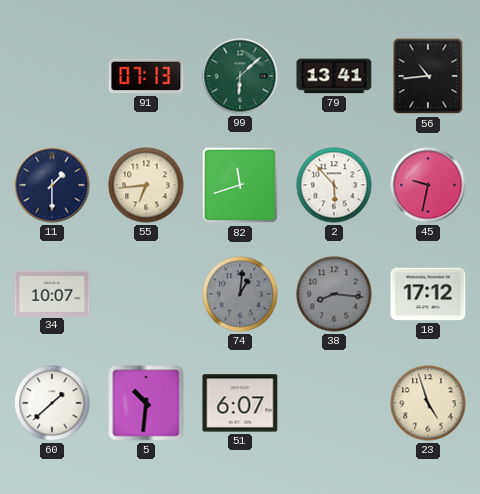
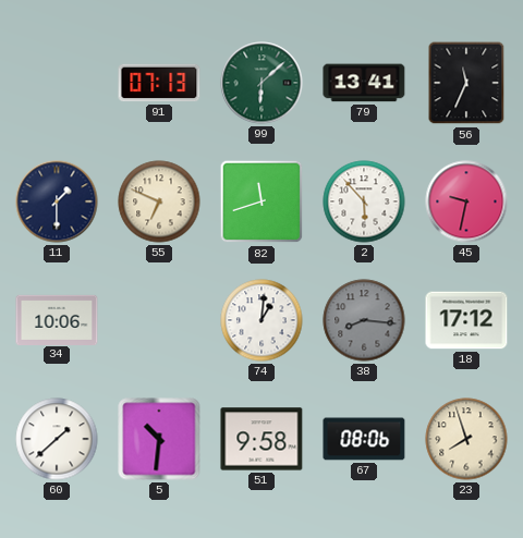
56: 10:44 -> 11:34
55: 6:44 -> 6:49
34: 10:07 -> 10:06
74 dial: grey -> white
51: 6:07 -> 9:58
67: none -> 08:06
23: 4:57 -> 7:57
